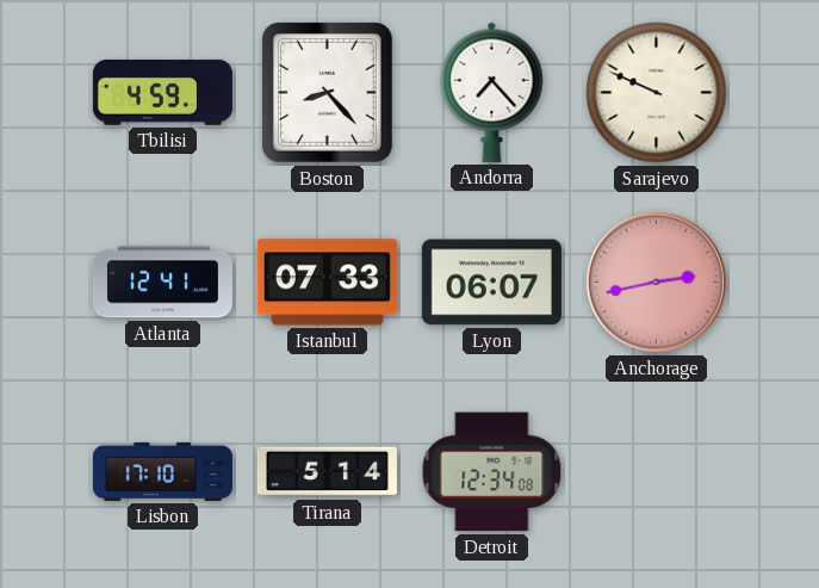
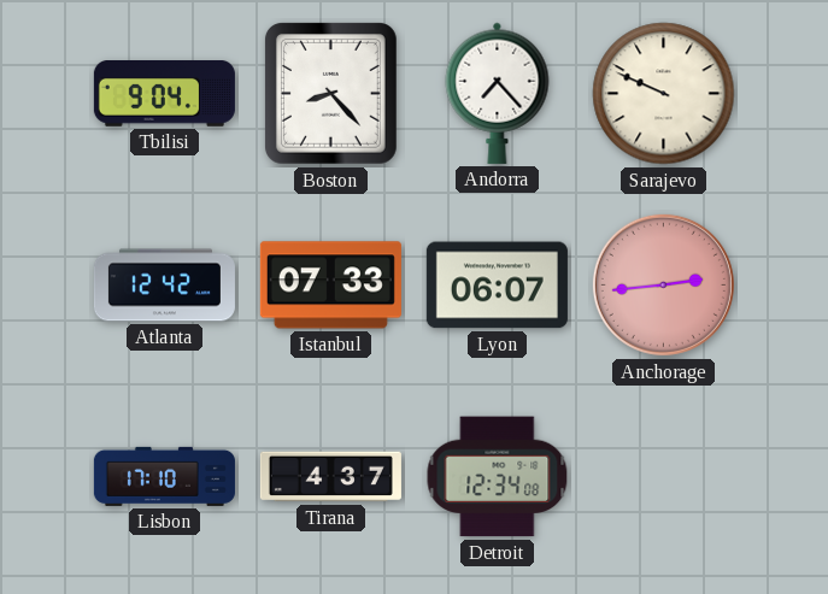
Tbilisi: 4:59 -> 9:04
Atlanta: 12:41 -> 12:42
Anchorage: 2:43 -> 2:44
Tirana: 5:14 -> 4:37
